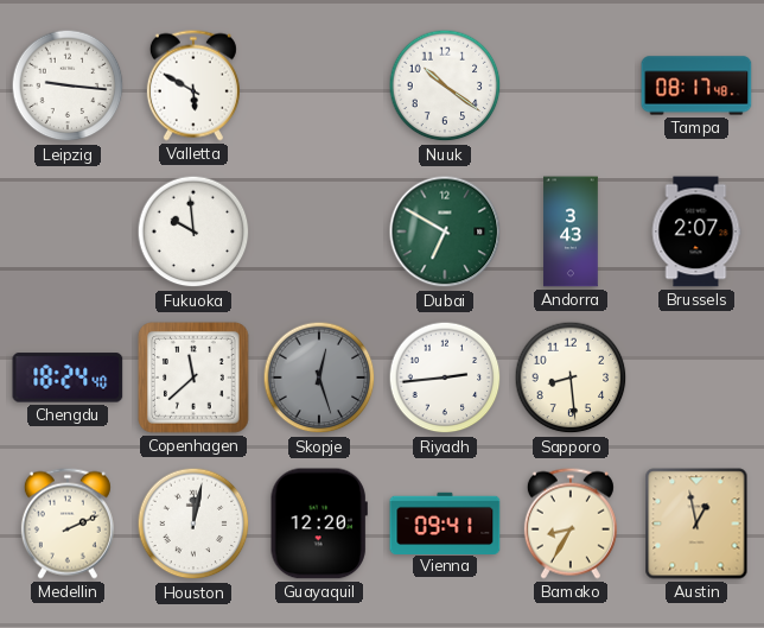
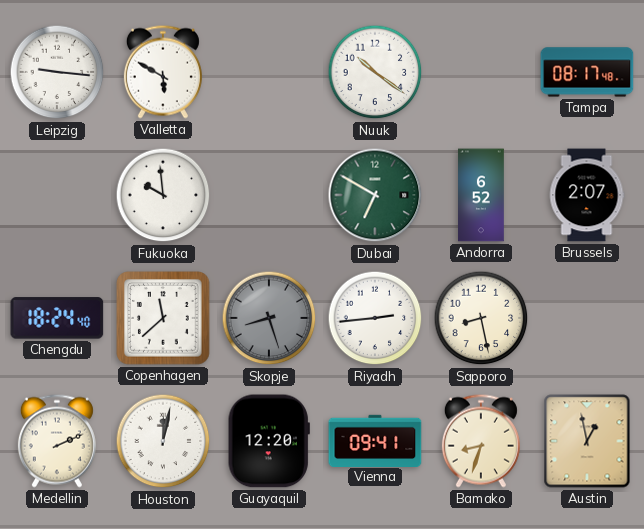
Andorra: 3:43 -> 6:52
Skopje: 12:27 -> 8:27
Sapporo: 8:29 -> 8:28
Bamako: 8:35 -> 8:33
